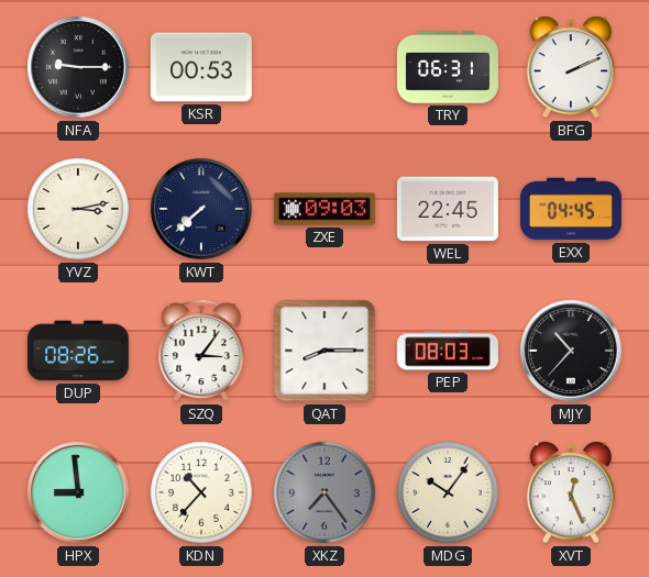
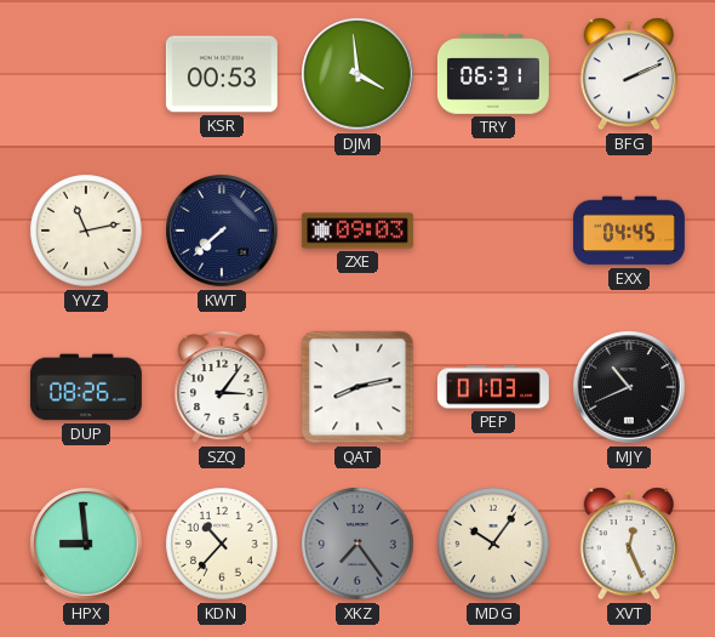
NFA: 9:15 -> none
DJM: none -> 3:59
YVZ: 3:13 -> 11:13
WEL: 22:45 -> none
QAT: 8:15 -> 8:13
PEP: 08:03 -> 01:03
MJY: 10:37 -> 10:41
